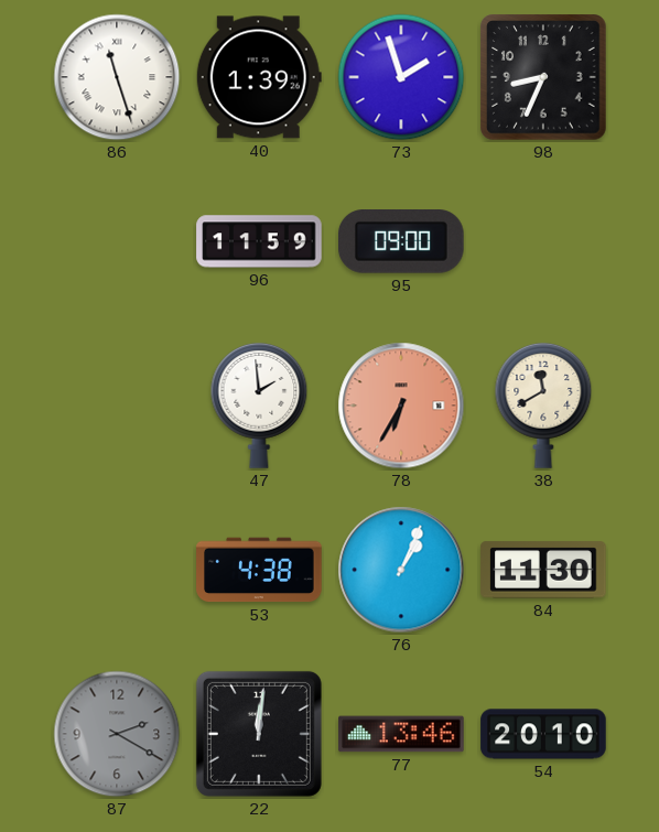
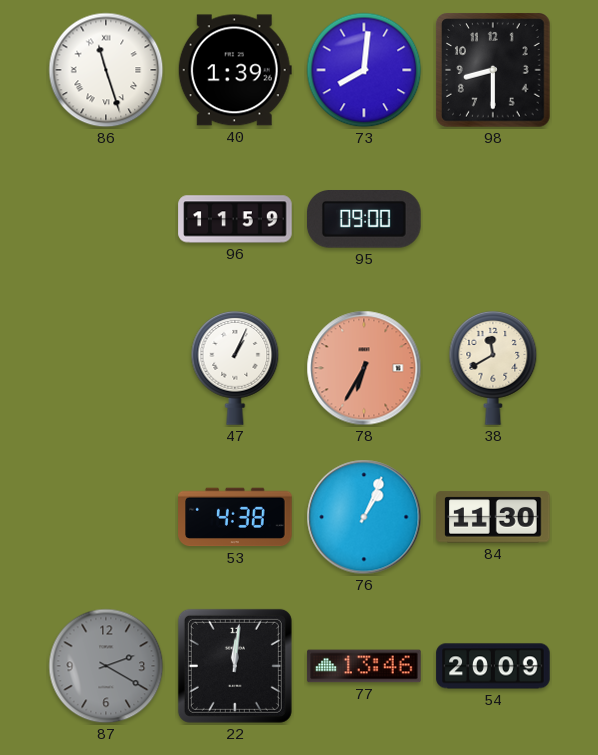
73: 1:57 -> 8:01
98: 8:34 -> 8:30
47: 1:59 -> 1:04
54: 20:10 -> 20:09
